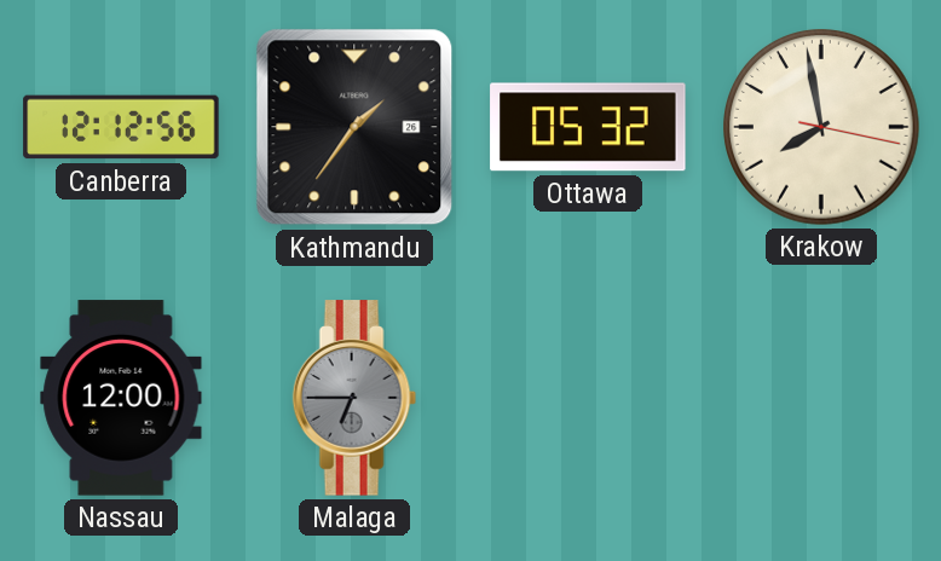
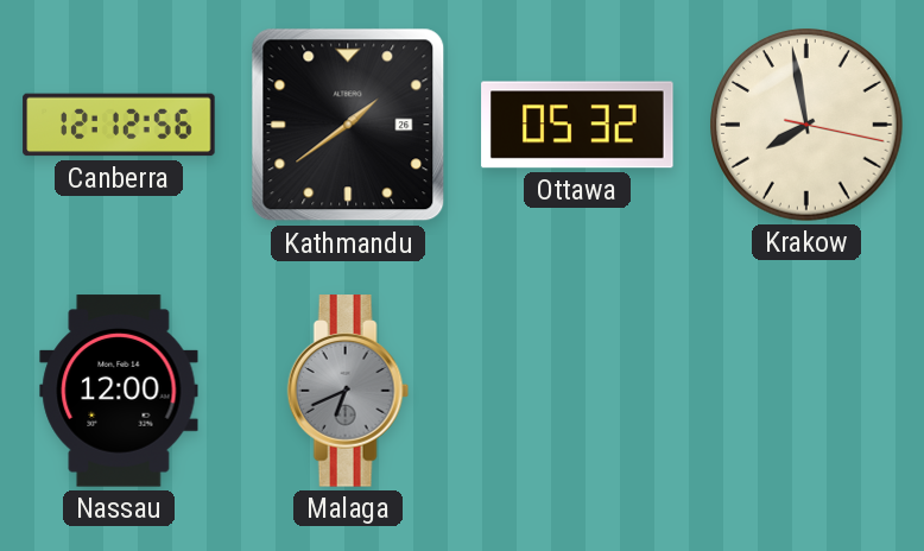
Kathmandu: 1:36 -> 1:39
Malaga: 6:45 -> 6:41
